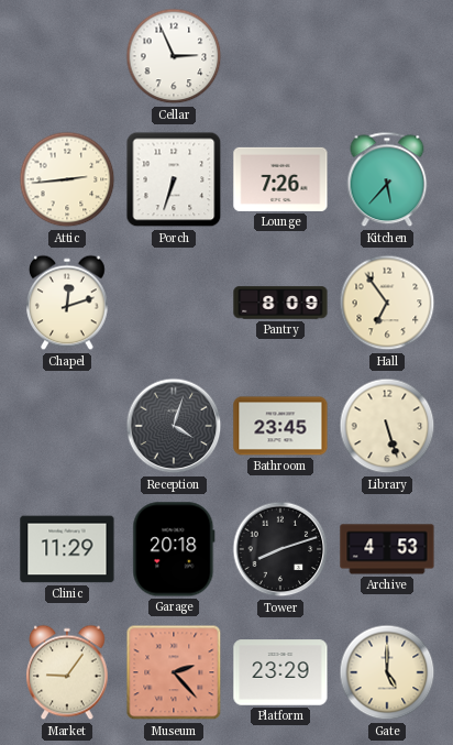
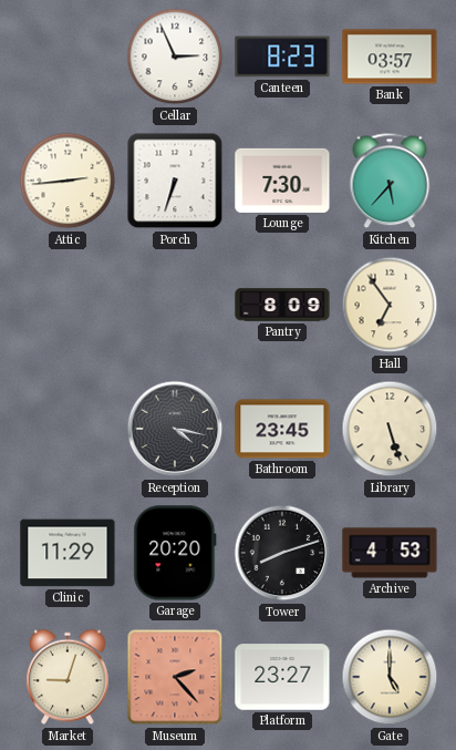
Canteen: none -> 8:23
Bank: none -> 03:57
Lounge: 7:26 -> 7:30
Chapel: 12:12 -> none
Reception: 4:03 -> 4:17
Garage: 20:18 -> 20:20
Market: 9:06 -> 9:03
Platform: 23:29 -> 23:27
